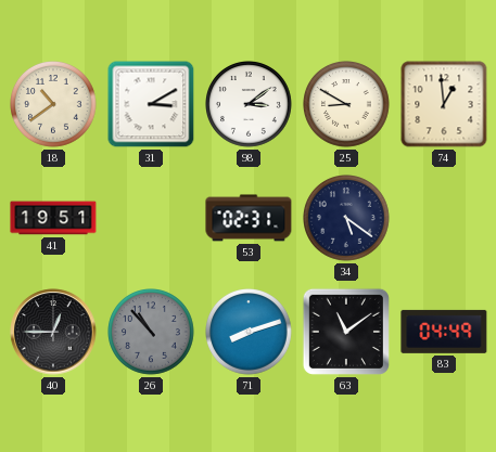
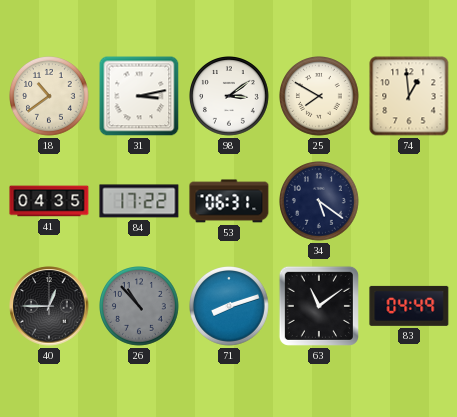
31: 3:10 -> 3:13
25: 8:50 -> 7:50
41: 19:51 -> 04:35
84: none -> 17:22
53: 02:31 -> 06:31
